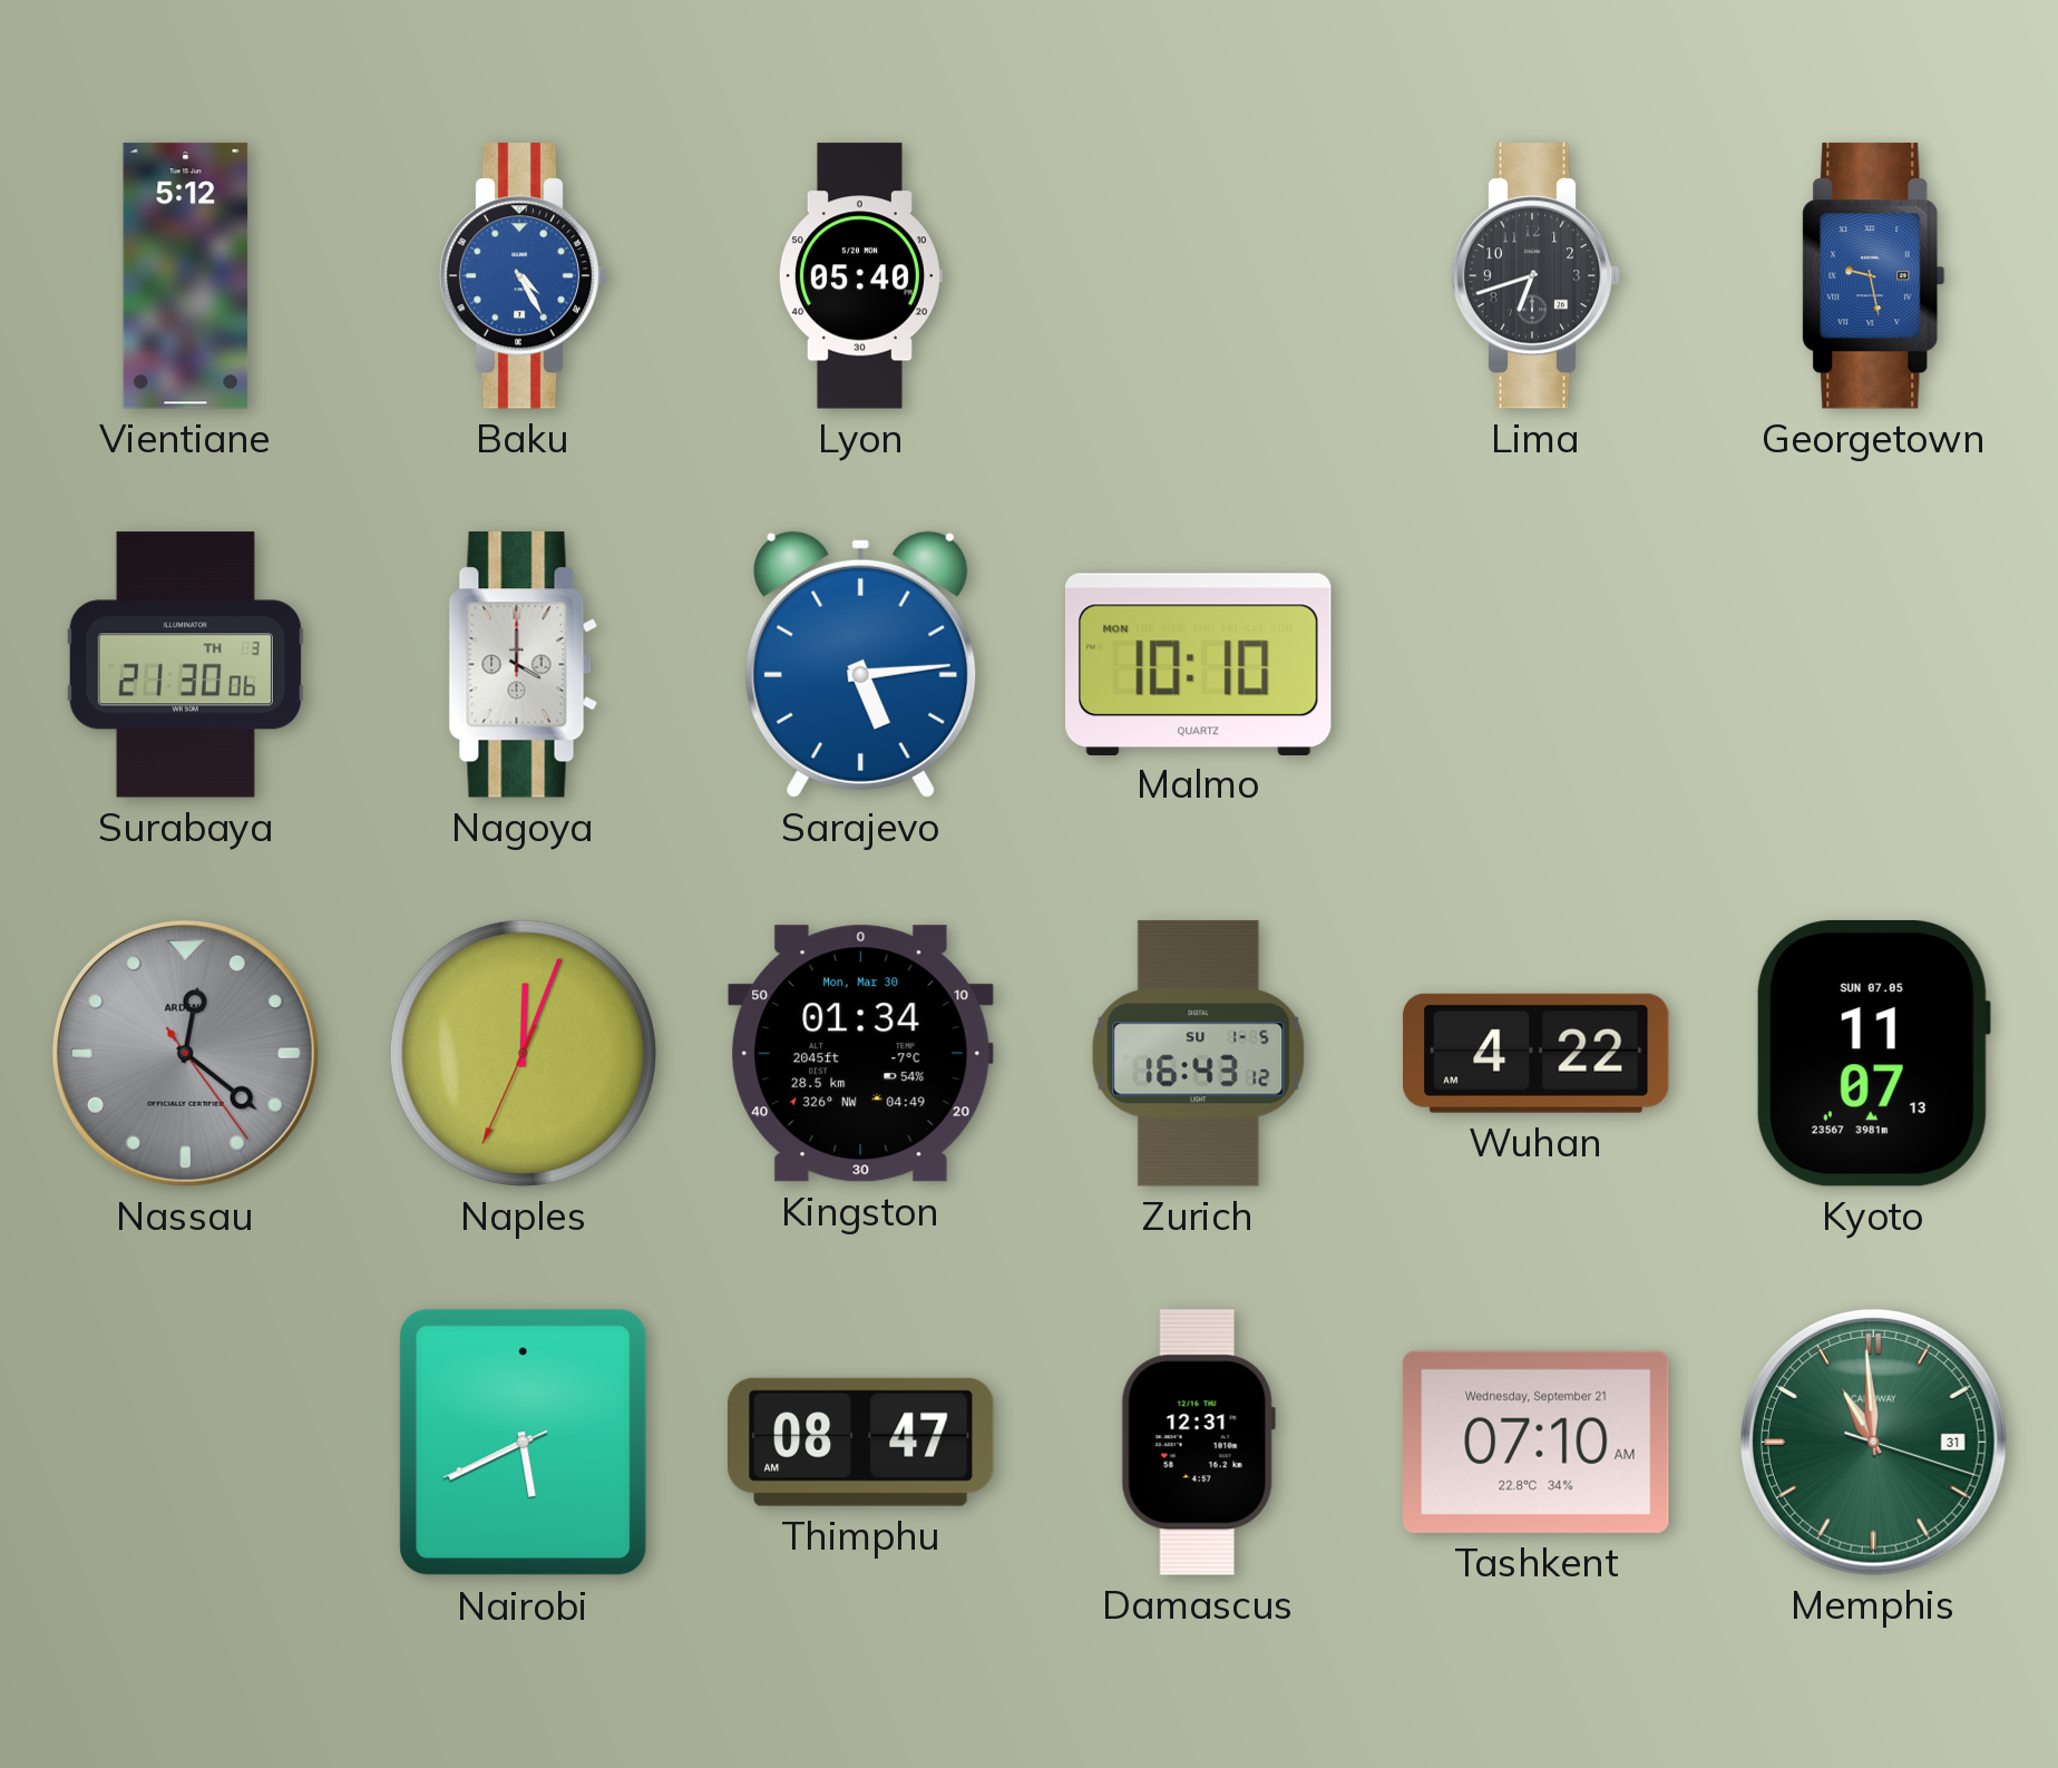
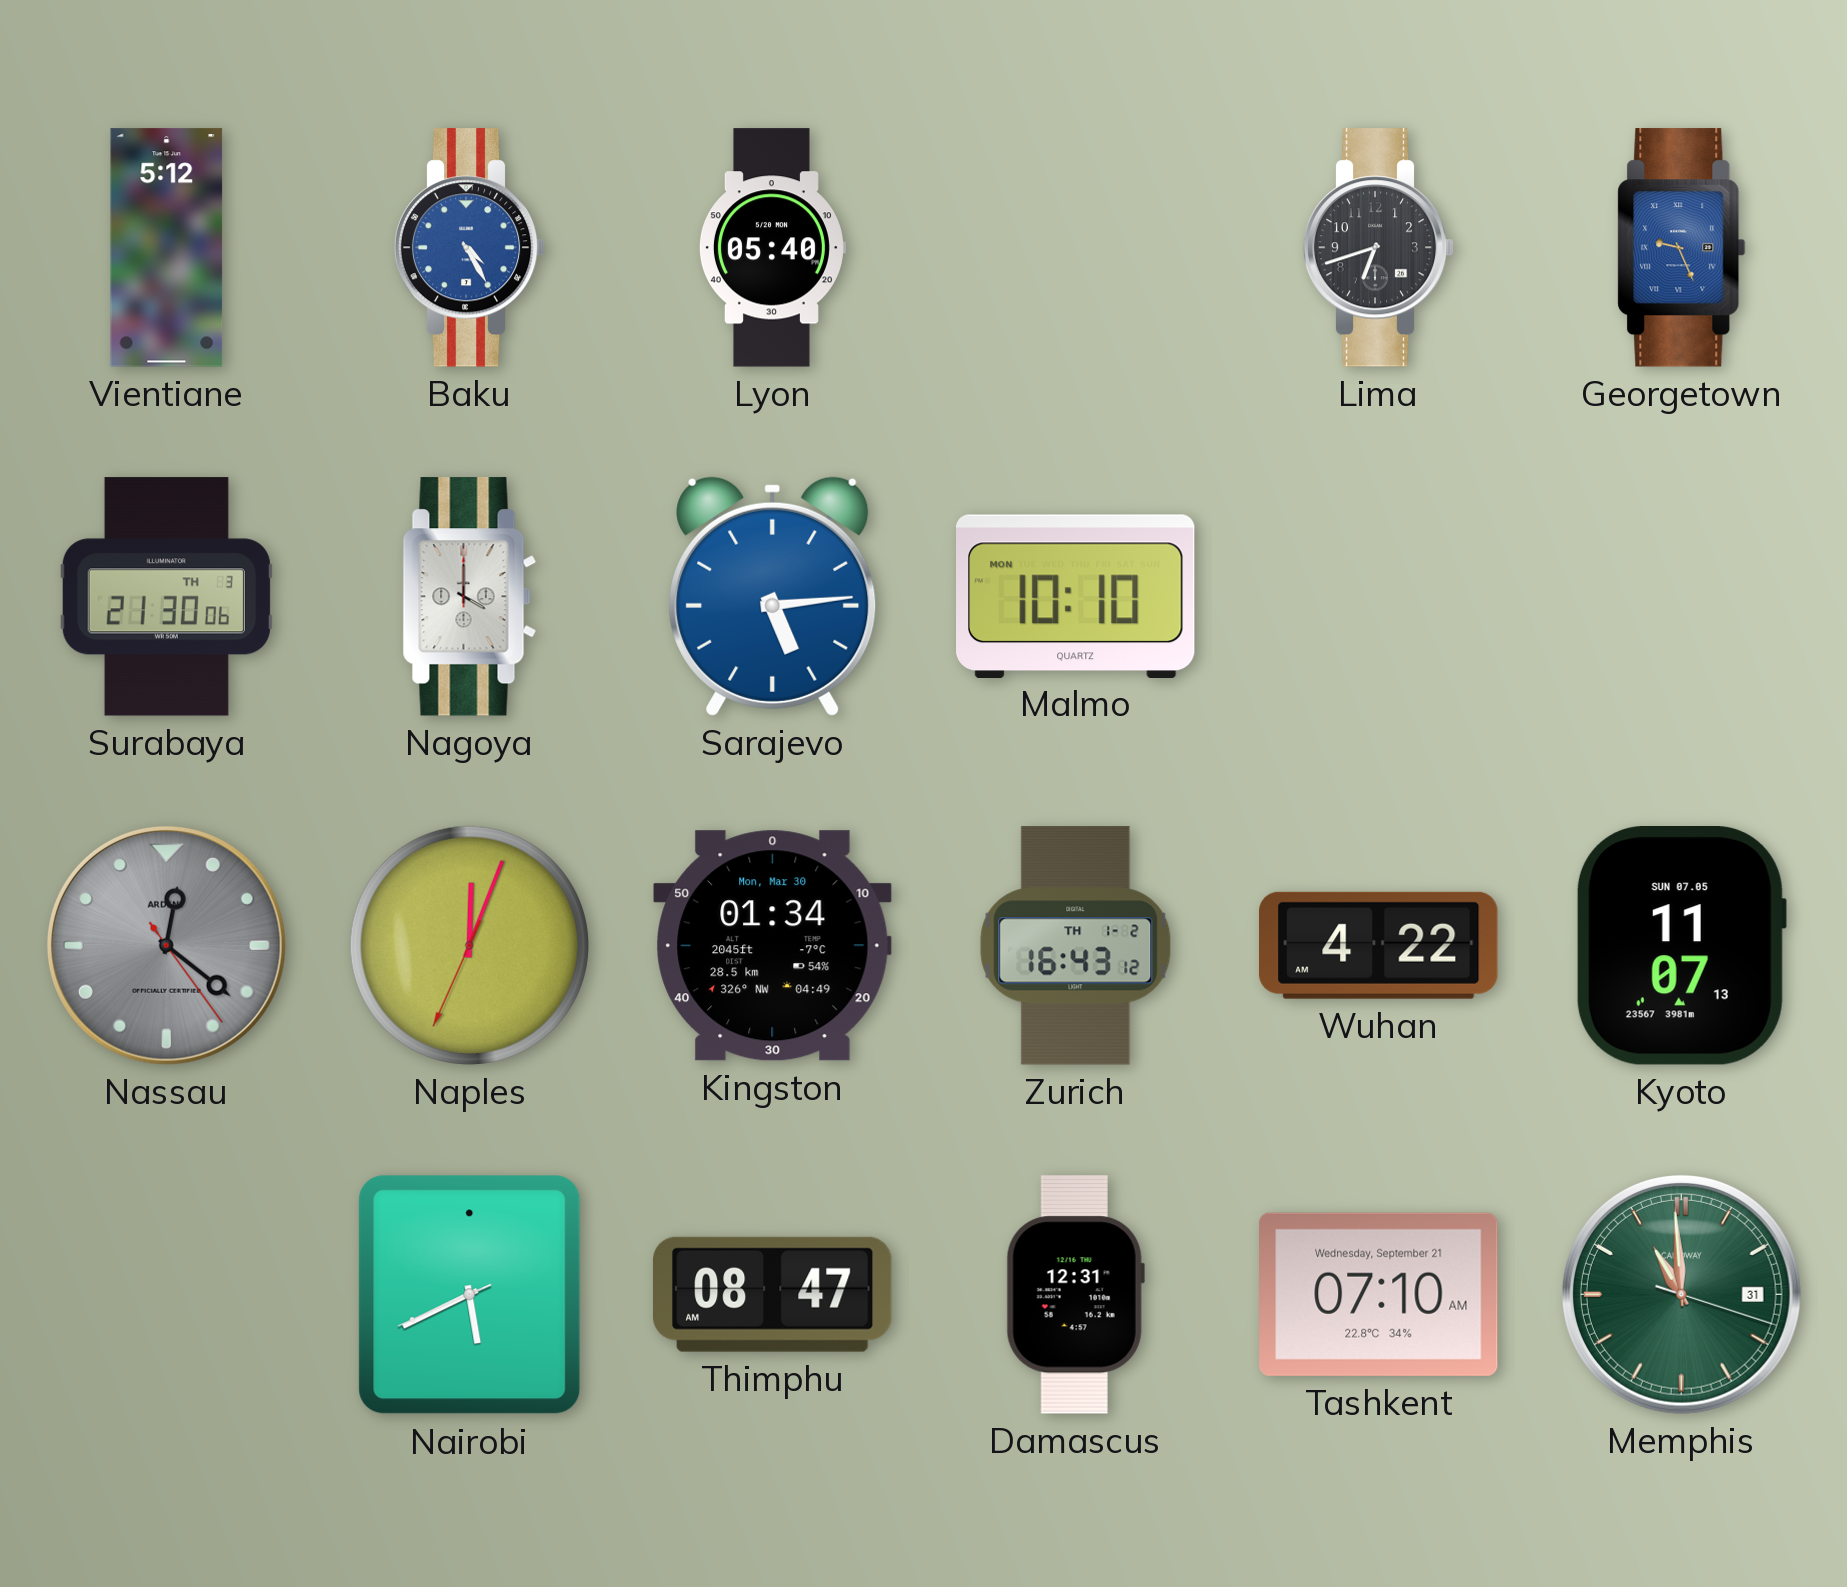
Georgetown: 9:28 -> 9:26
Zurich date: SU 1-5 -> TH 1-2
